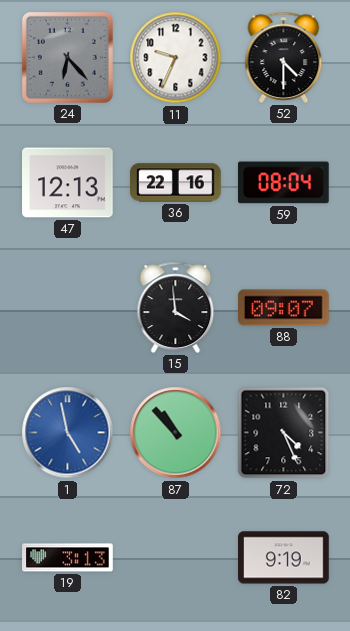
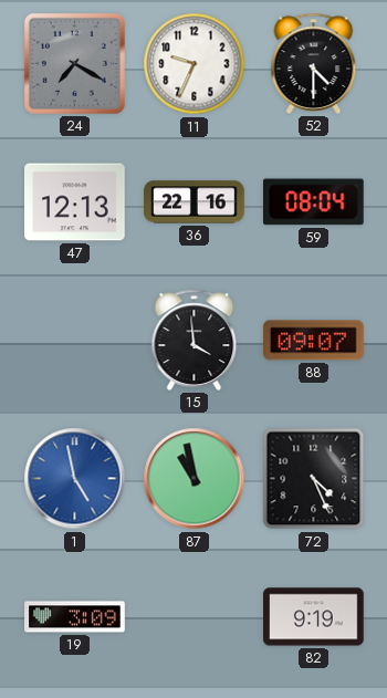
24: 6:23 -> 7:20
87: 10:53 -> 10:58
19: 3:13 -> 3:09
